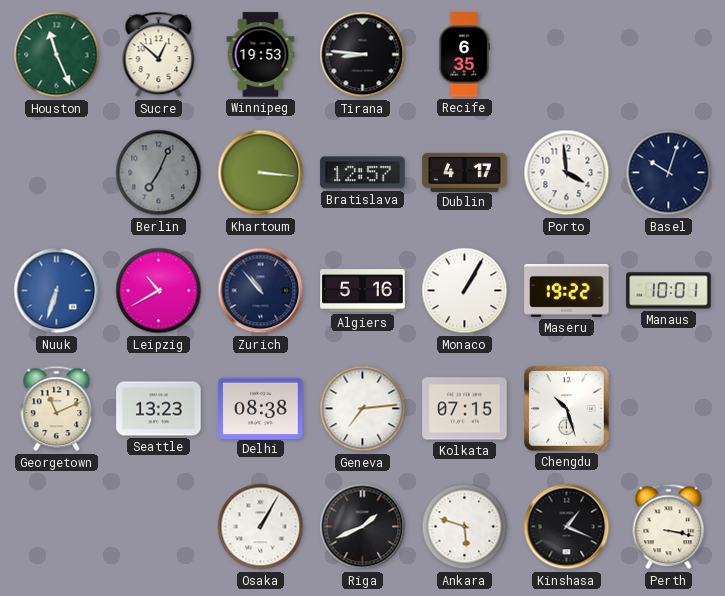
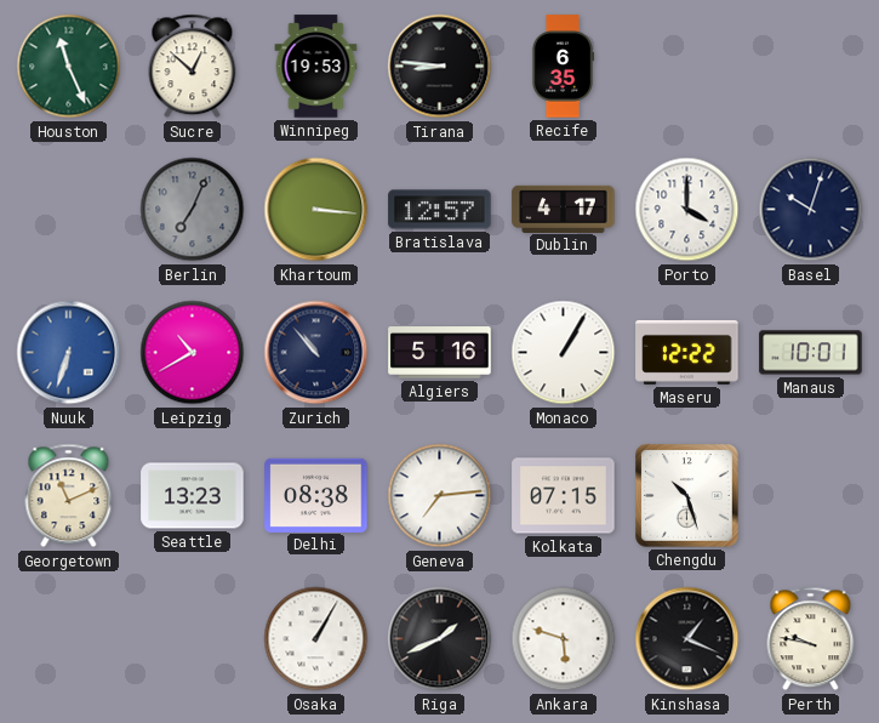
Porto: 3:59 -> 4:00
Maseru: 19:22 -> 12:22
Perth: 3:17 -> 9:47
